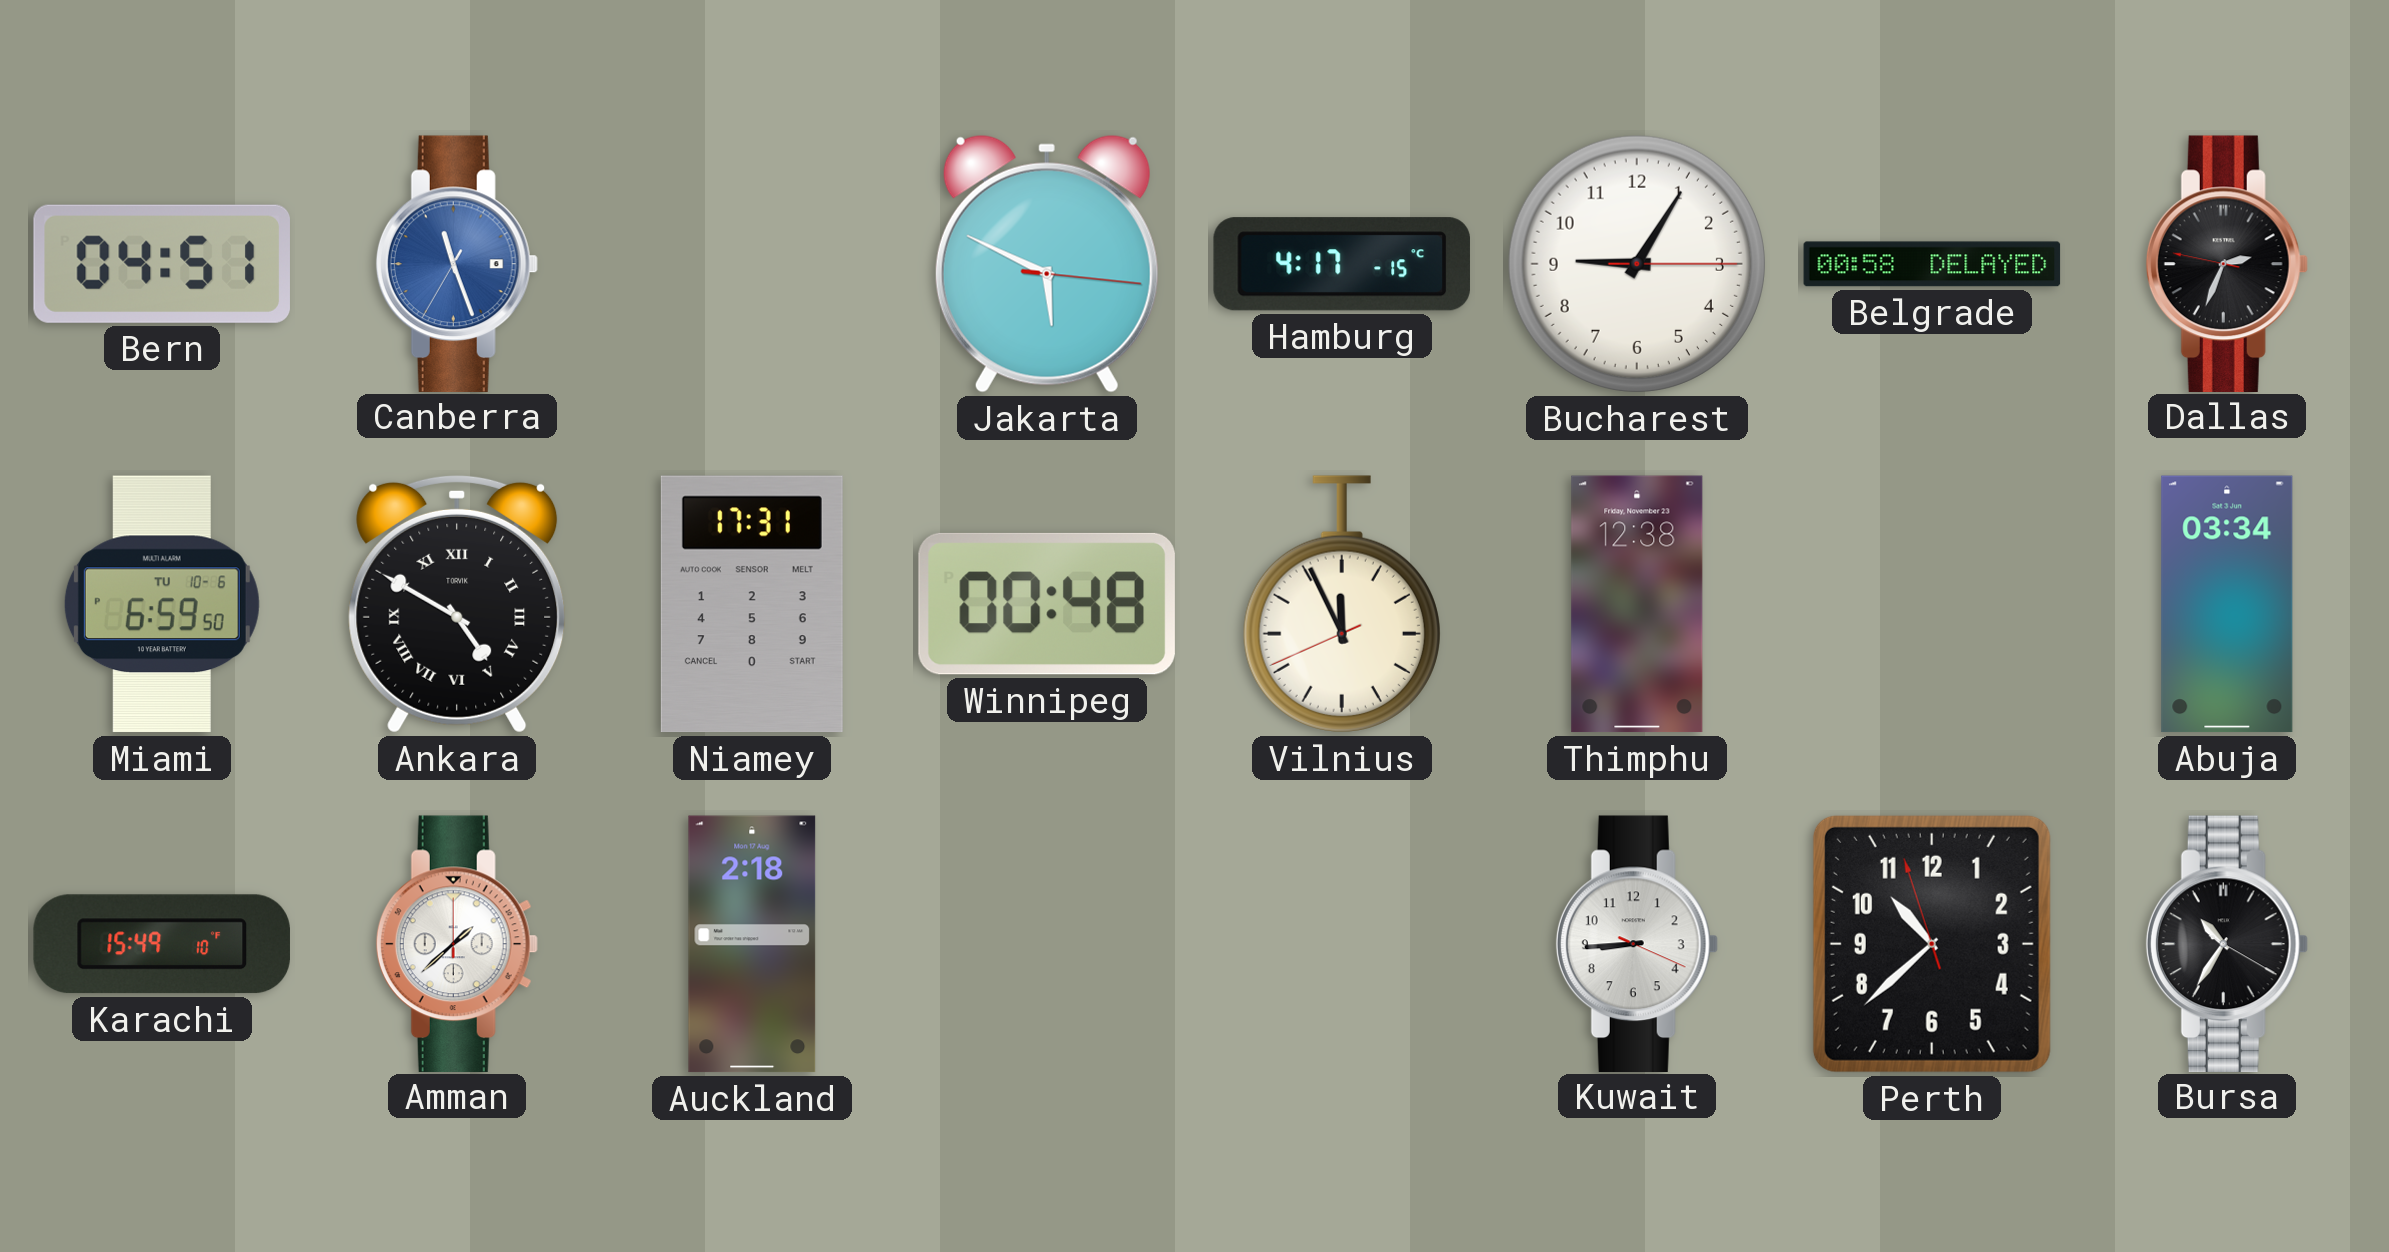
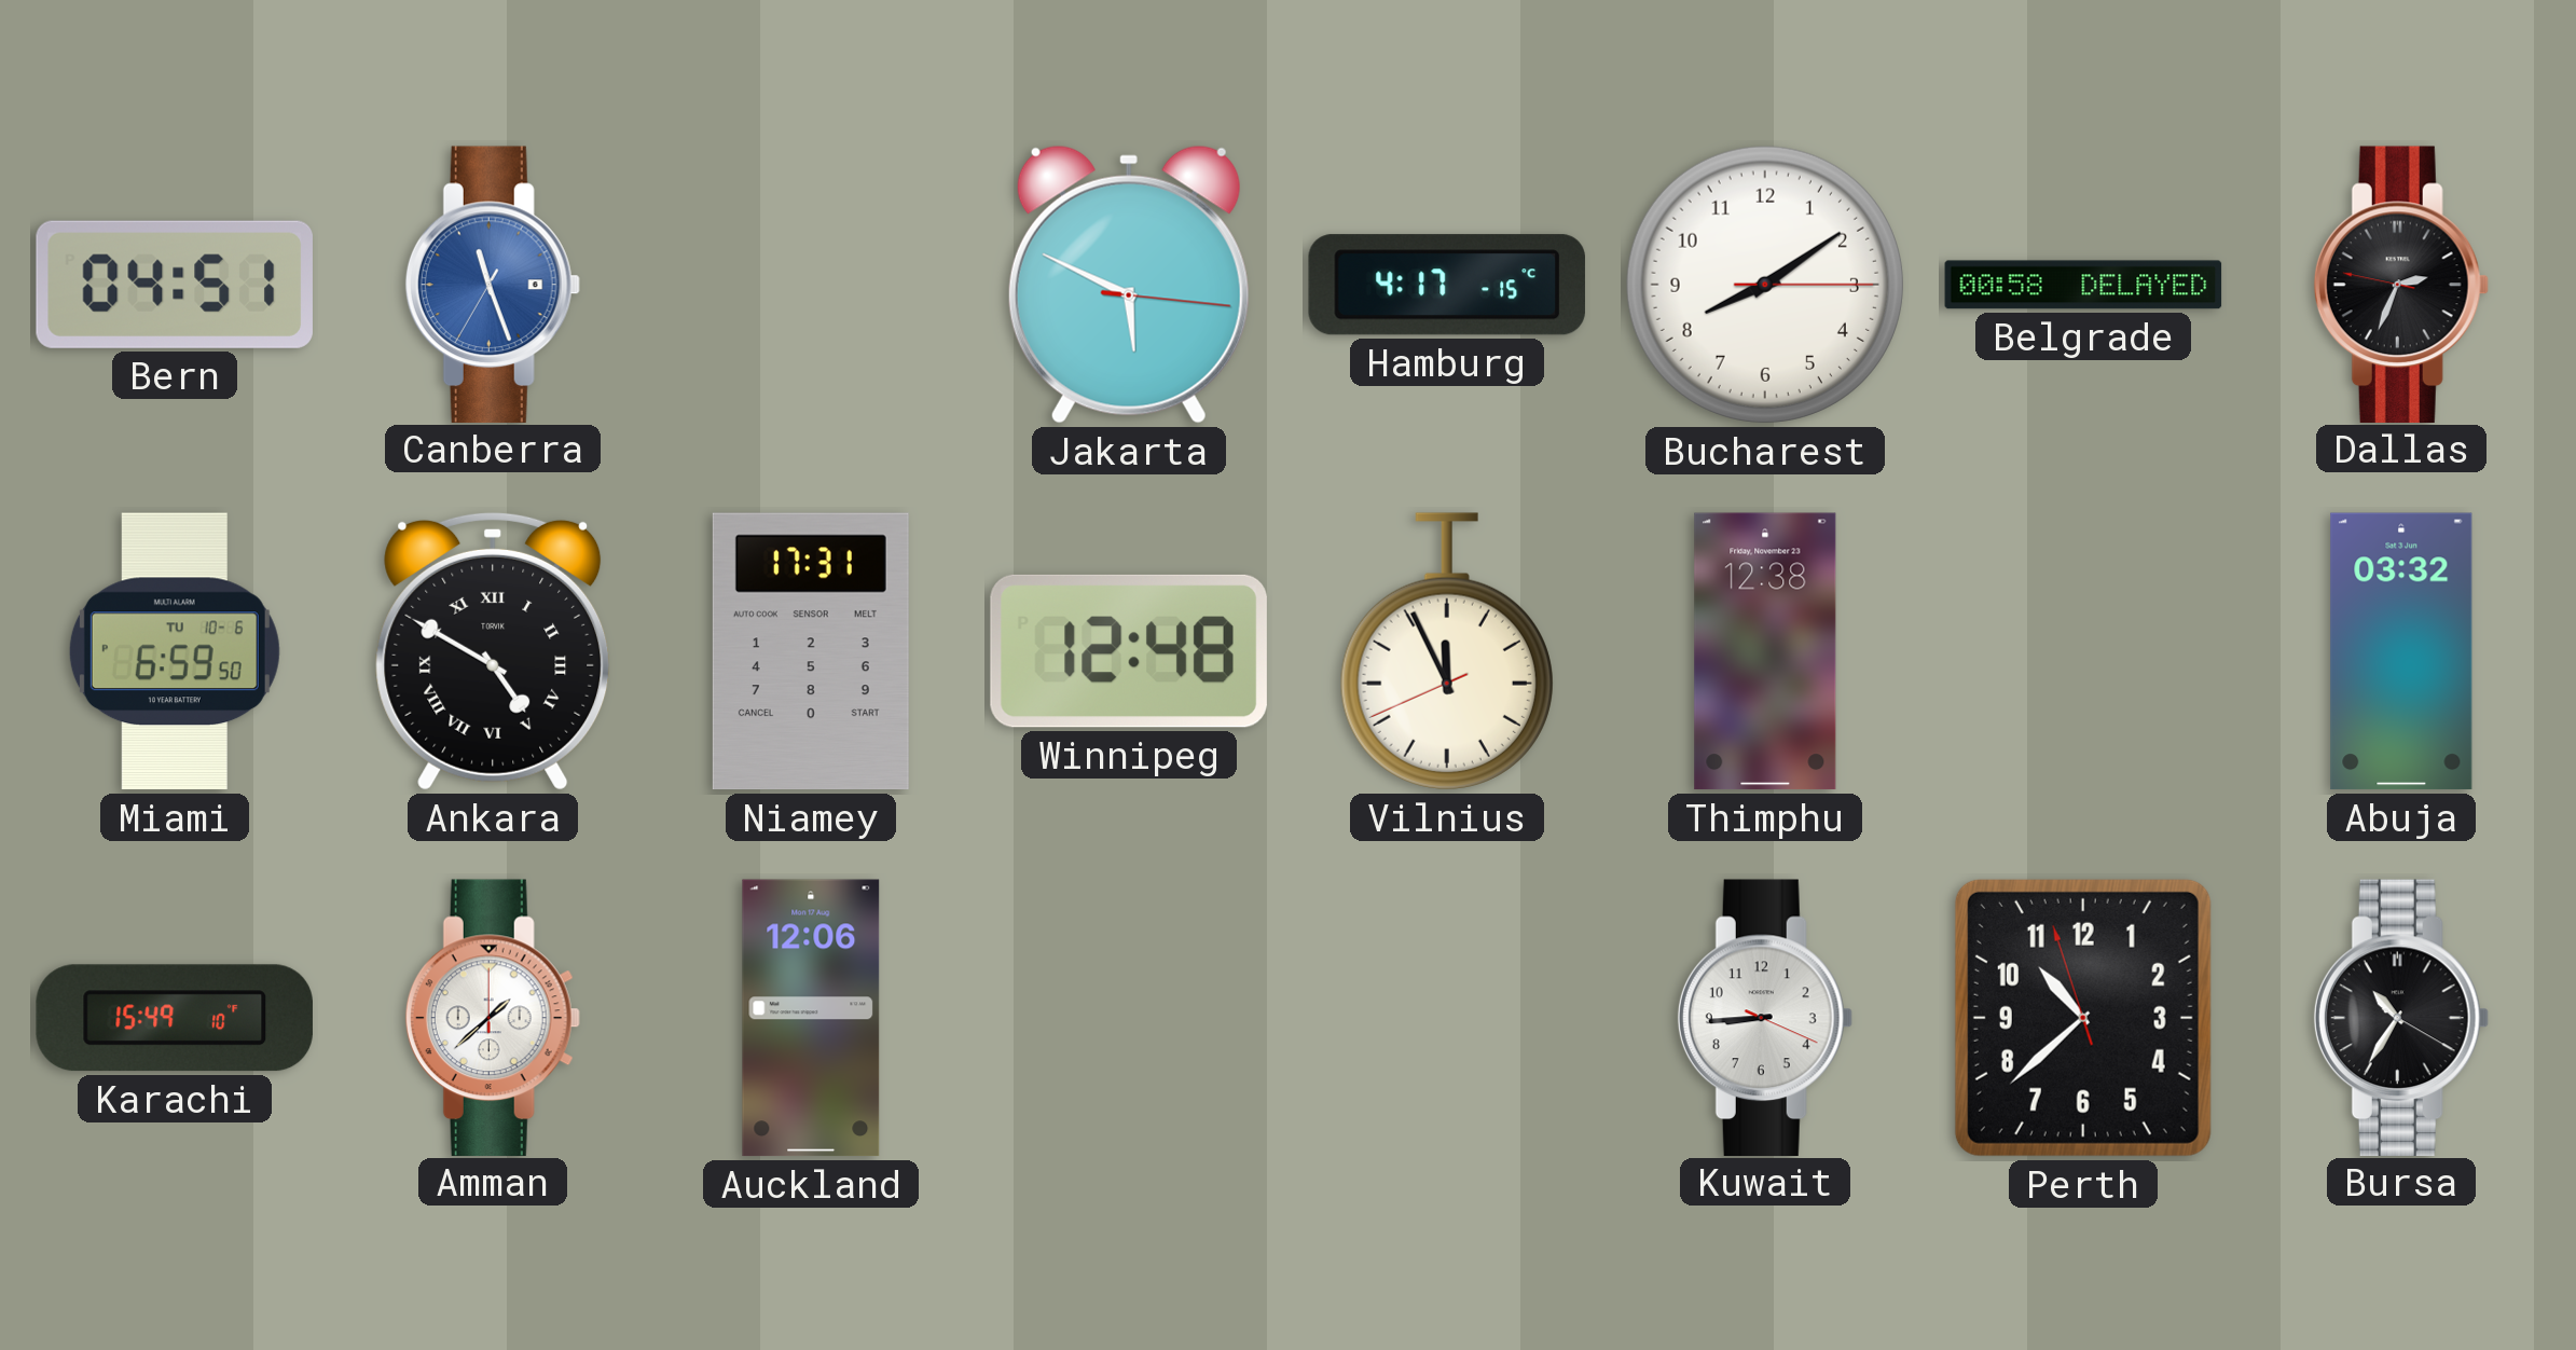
Bucharest: 9:05 -> 8:09
Winnipeg: 00:48 -> 12:48
Abuja: 03:34 -> 03:32
Auckland: 2:18 -> 12:06
